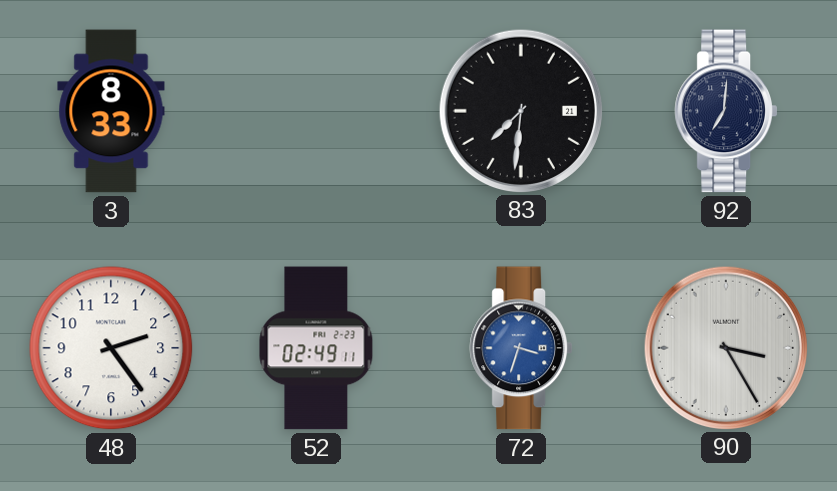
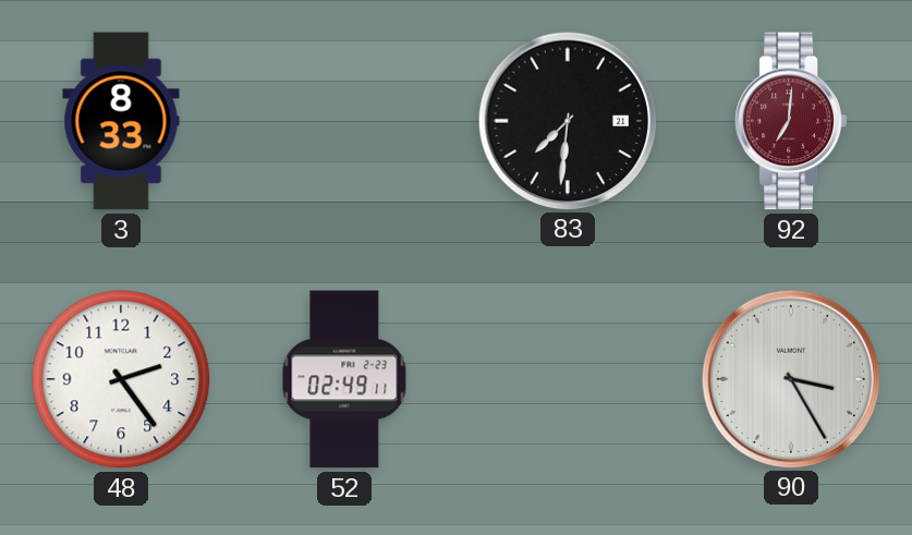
92 dial: navy -> burgundy
72: 3:33 -> none
